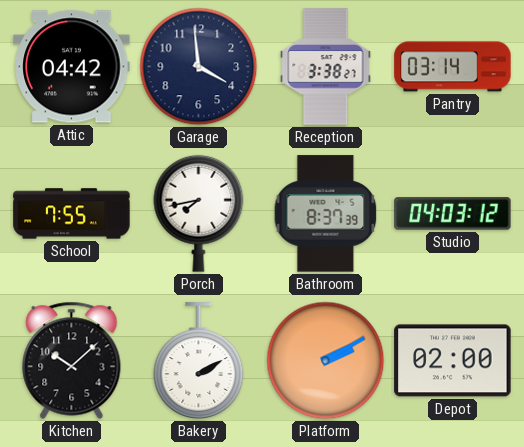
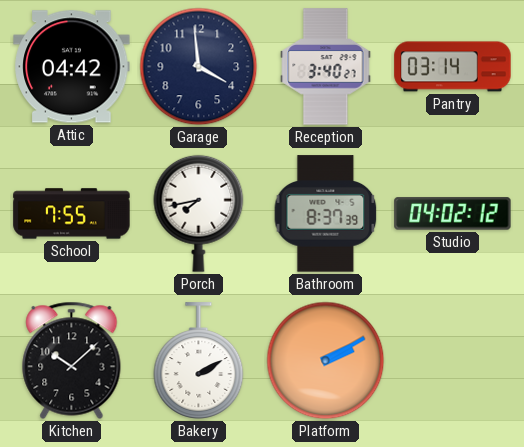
Reception: 3:38 -> 3:40
Studio: 04:03 -> 04:02
Depot: 02:00 -> none
